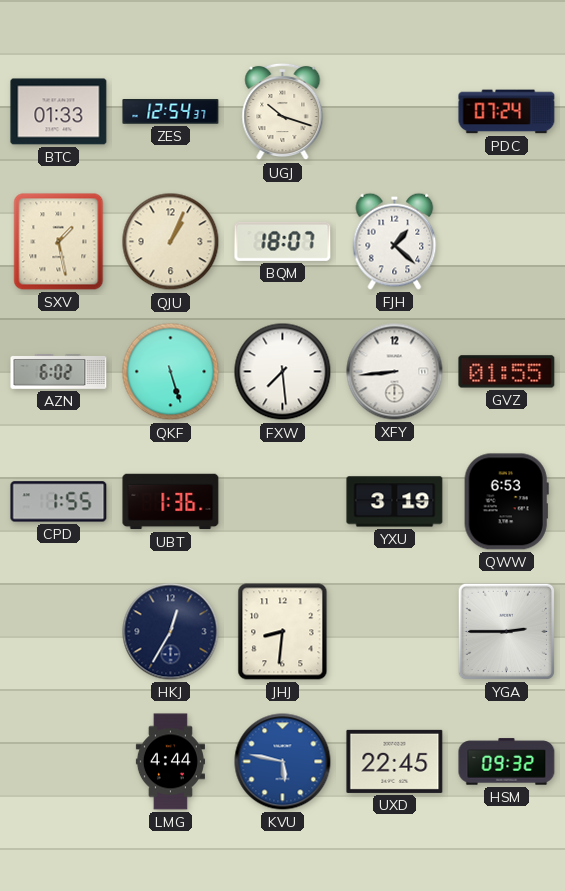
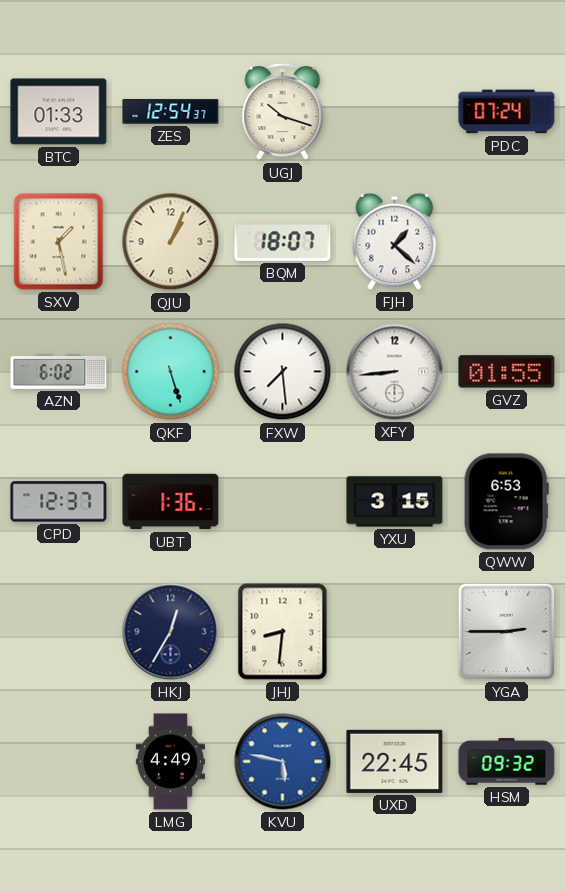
CPD: 1:55 -> 12:37
YXU: 3:19 -> 3:15
LMG: 4:44 -> 4:49
